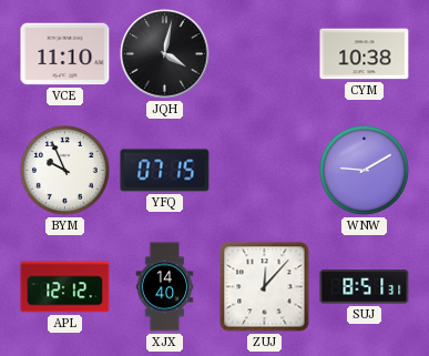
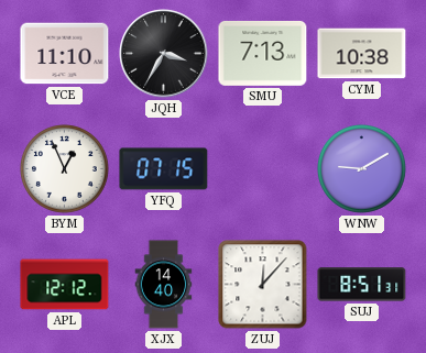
JQH: 4:02 -> 3:35
SMU: none -> 7:13
BYM: 9:56 -> 12:56
